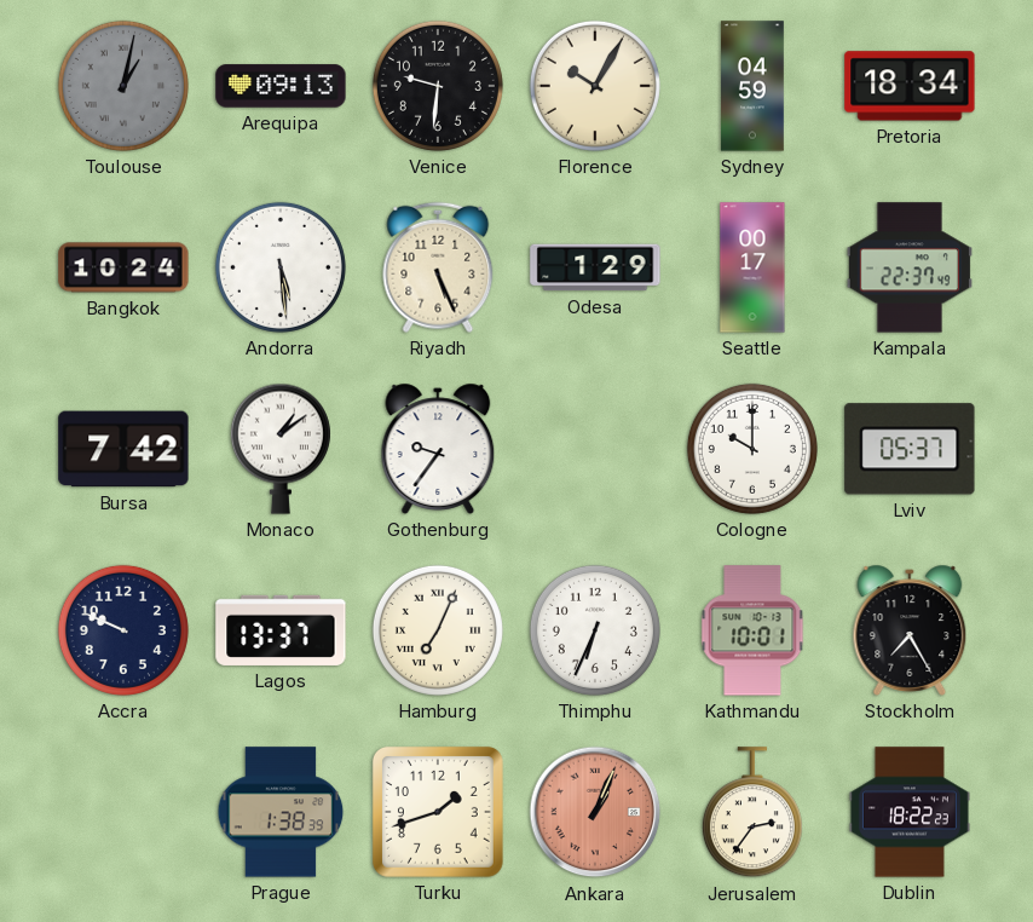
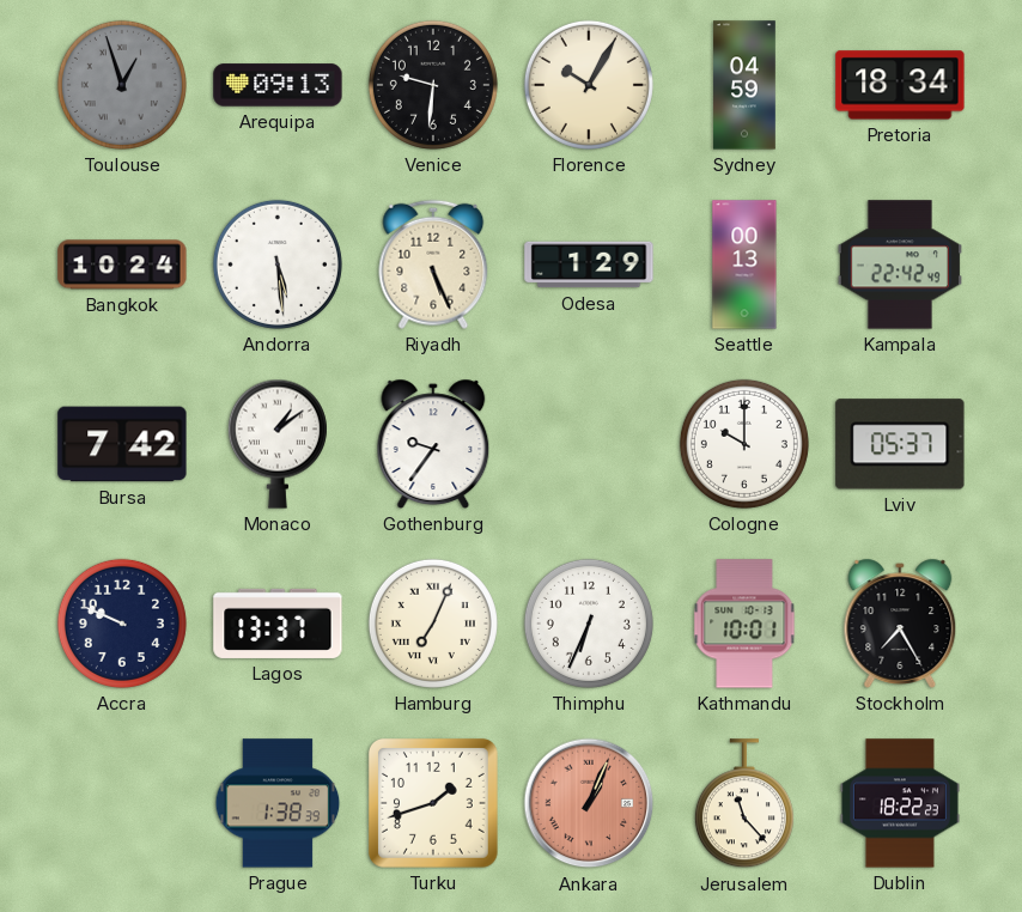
Toulouse: 1:02 -> 12:57
Seattle: 00:17 -> 00:13
Kampala: 22:37 -> 22:42
Jerusalem: 2:36 -> 11:23
